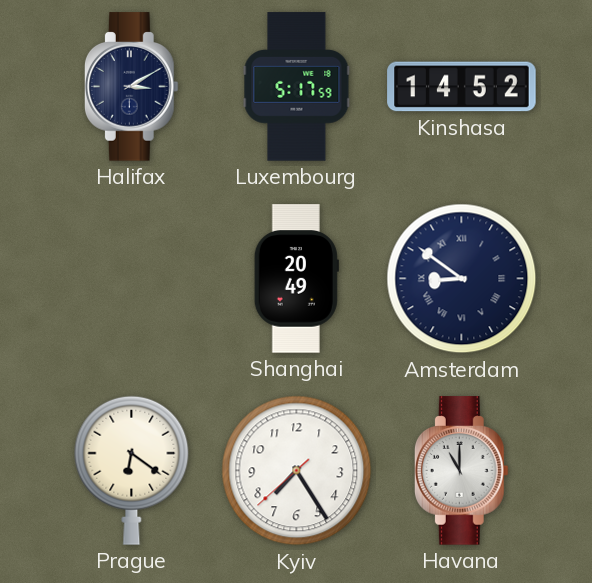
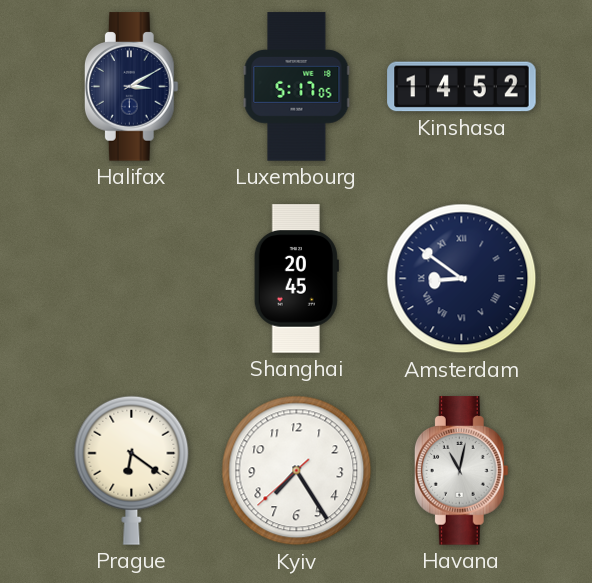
Luxembourg: 5:17:59 -> 5:17:05
Shanghai: 20:49 -> 20:45
Havana: 11:00 -> 11:02
